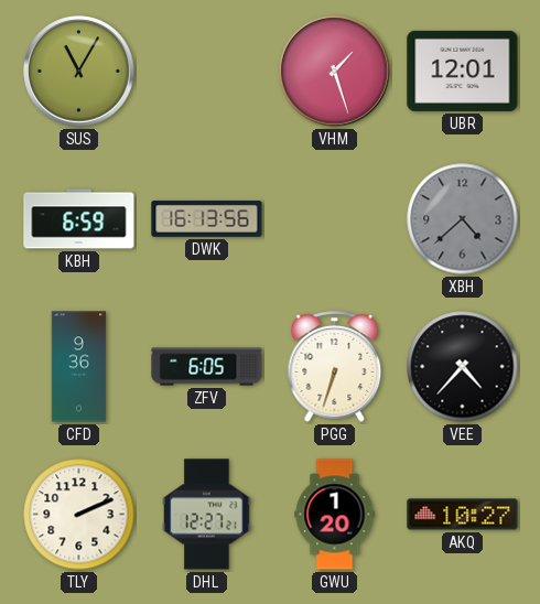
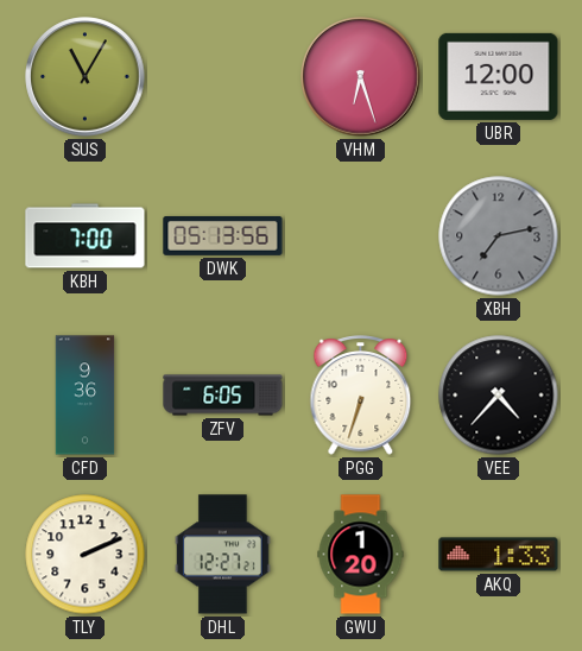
VHM: 1:27 -> 6:27
UBR: 12:01 -> 12:00
KBH: 6:59 -> 7:00
DWK: 16:13 -> 05:13
XBH: 4:38 -> 7:13
AKQ: 10:27 -> 1:33
